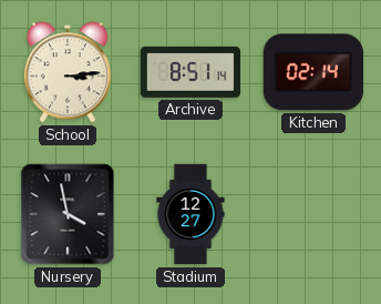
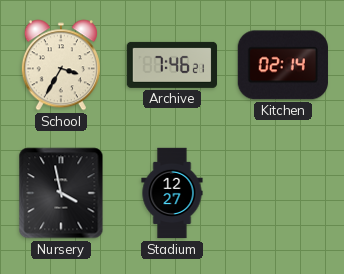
School: 3:14 -> 3:35
Archive: 8:51 -> 7:46
